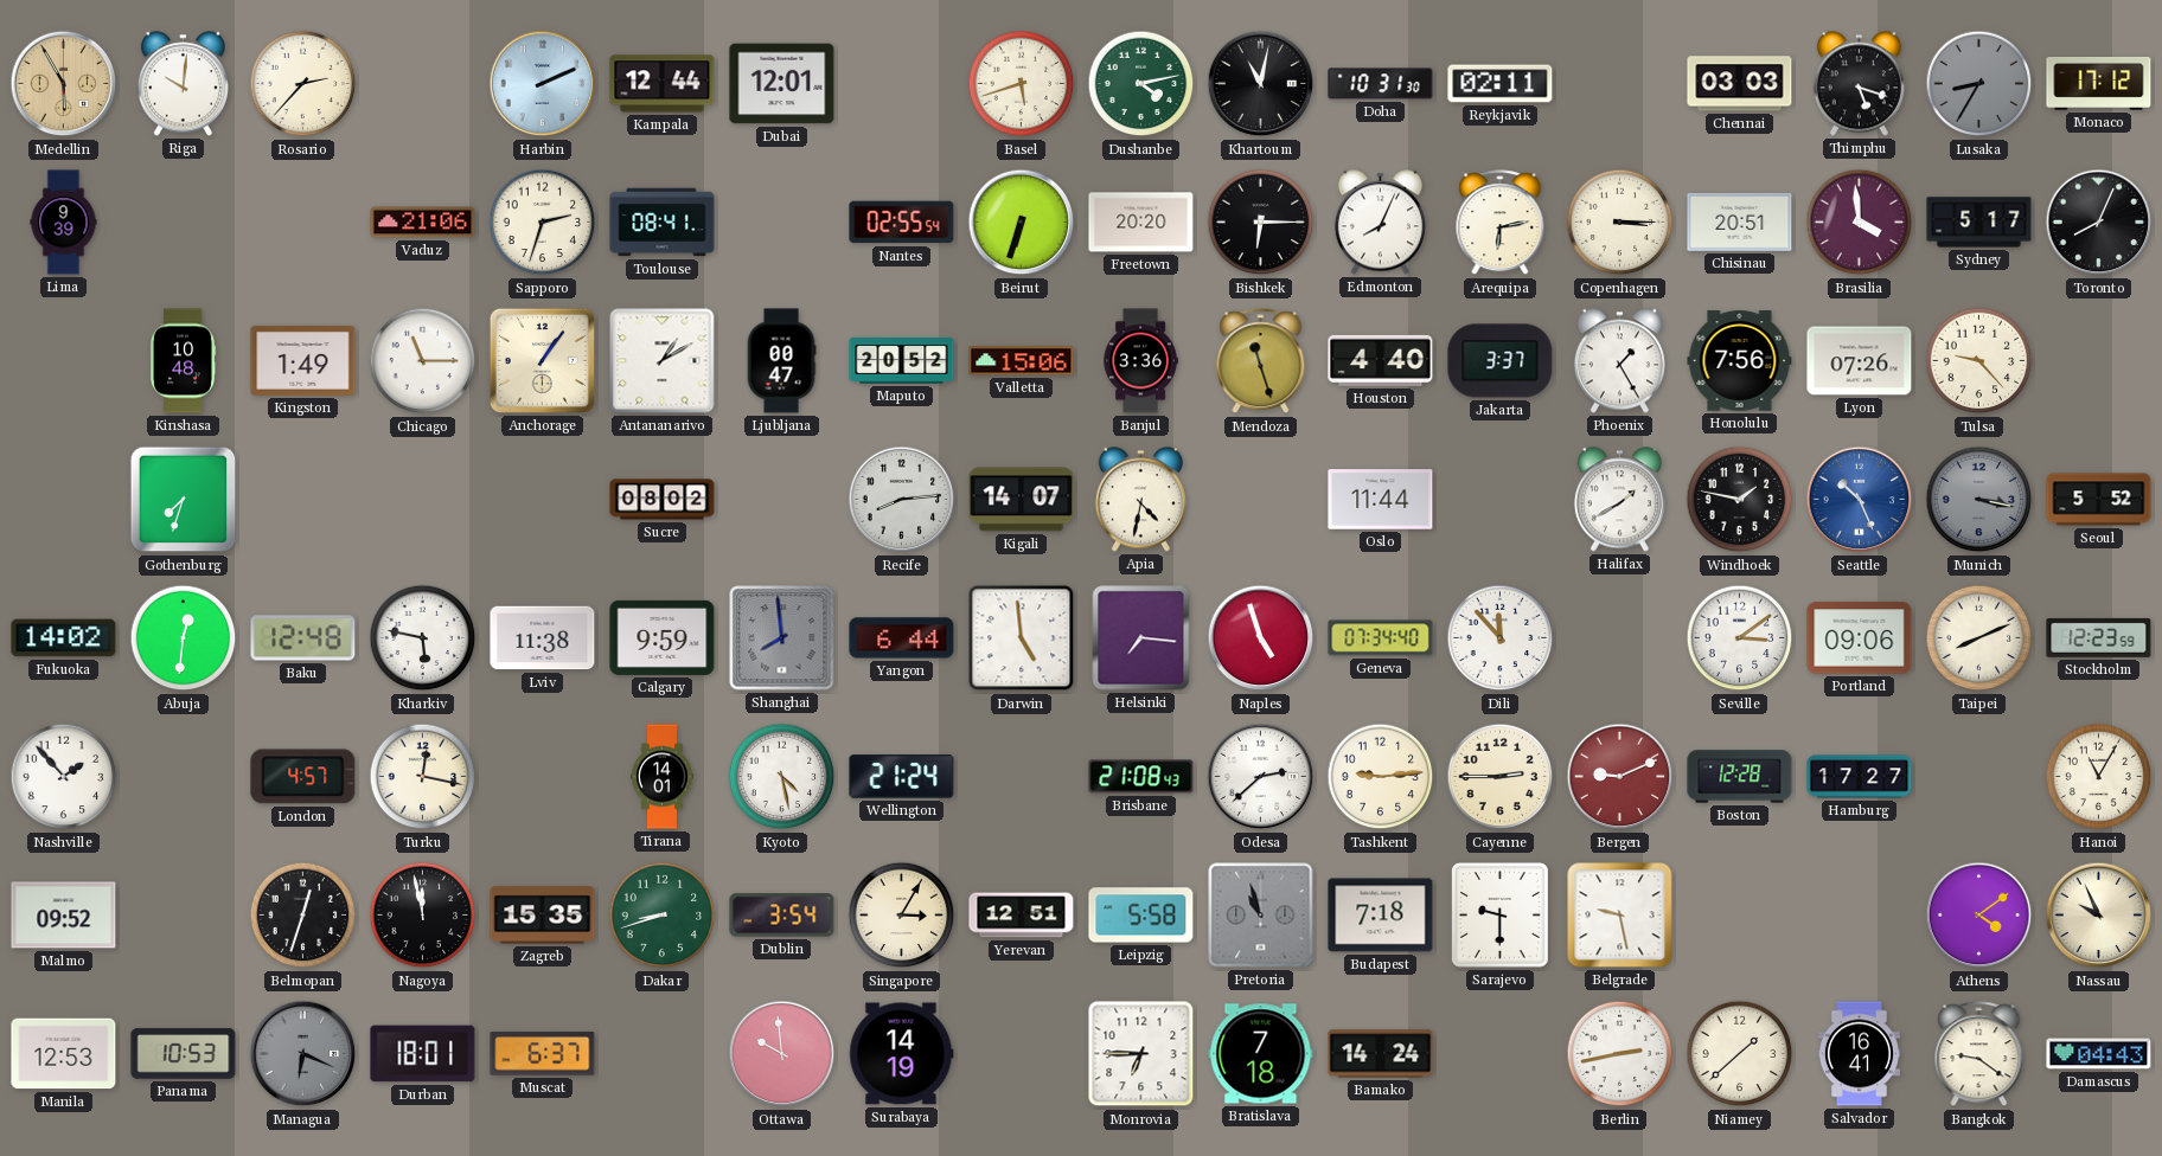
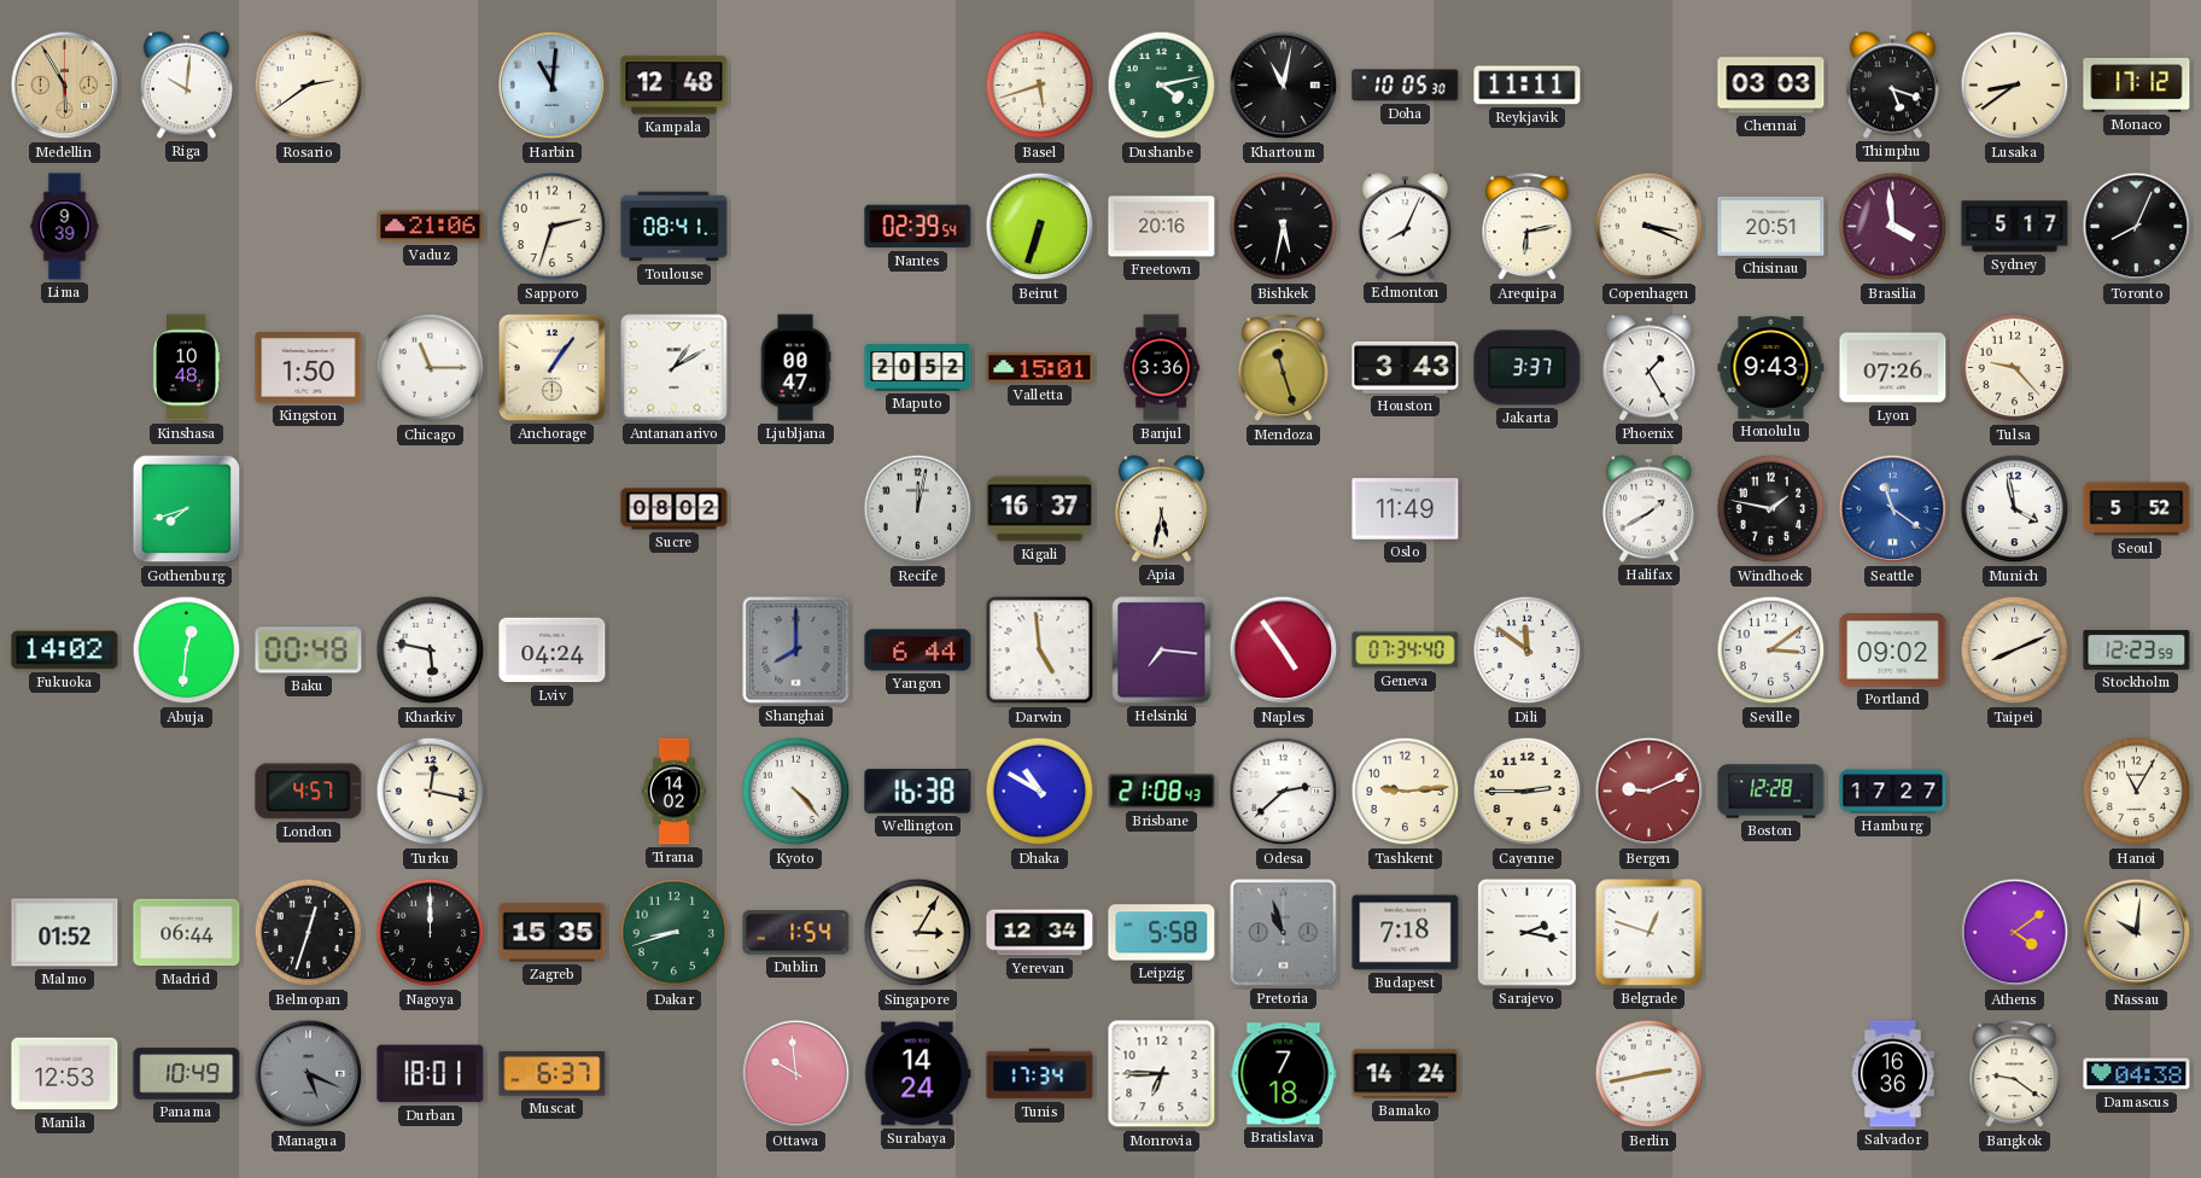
Rosario: 2:37 -> 2:39
Harbin: 2:11 -> 11:01
Kampala: 12:44 -> 12:48
Dubai: 12:01 -> none
Doha: 10:31 -> 10:05
Reykjavik: 02:11 -> 11:11
Lusaka: 8:35 -> 8:39
Lusaka dial: grey -> cream
Nantes: 02:55 -> 02:39
Freetown: 20:20 -> 20:16
Bishkek: 6:15 -> 5:32
Copenhagen: 3:15 -> 3:19
Kingston: 1:49 -> 1:50
Valletta: 15:06 -> 15:01
Houston: 4:40 -> 3:43
Honolulu: 7:56 -> 9:43
Gothenburg: 7:33 -> 7:42
Recife: 8:14 -> 12:02
Kigali: 14:07 -> 16:37
Apia: 4:32 -> 5:32
Oslo: 11:44 -> 11:49
Seattle: 10:26 -> 11:21
Munich: 3:17 -> 3:58
Munich dial: grey -> white
Baku: 12:48 -> 00:48
Lviv: 11:38 -> 04:24
Calgary: 9:59 -> none
Shanghai: 7:59 -> 8:00
Naples: 4:57 -> 4:54
Dili: 11:53 -> 11:51
Portland: 09:06 -> 09:02
Nashville: 1:53 -> none
Tirana: 14:01 -> 14:02
Kyoto: 4:28 -> 4:23
Wellington: 21:24 -> 16:38
Dhaka: none -> 10:50
Malmo: 09:52 -> 01:52
Madrid: none -> 06:44
Nagoya: 11:58 -> 12:00
Dublin: 3:54 -> 1:54
Yerevan: 12:51 -> 12:34
Sarajevo: 9:30 -> 2:17
Belgrade: 9:28 -> 12:48
Nassau: 9:56 -> 10:01
Panama: 10:53 -> 10:49
Managua: 6:19 -> 5:19
Surabaya: 14:19 -> 14:24
Tunis: none -> 17:34
Niamey: 1:38 -> none
Salvador: 16:41 -> 16:36
Damascus: 04:43 -> 04:38
